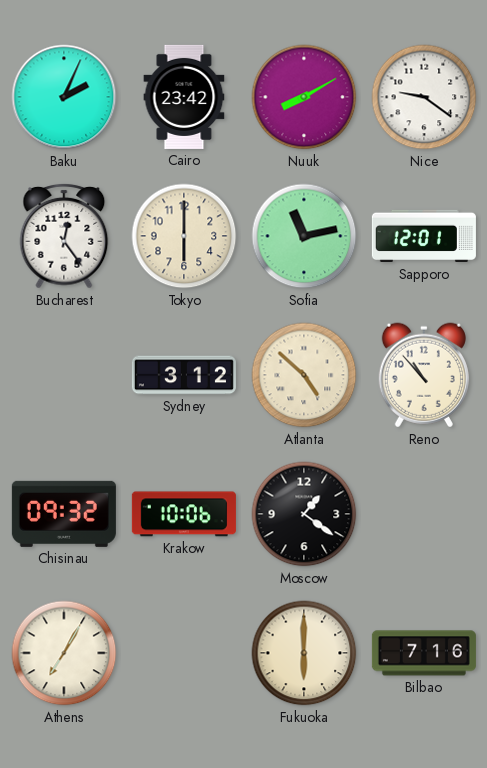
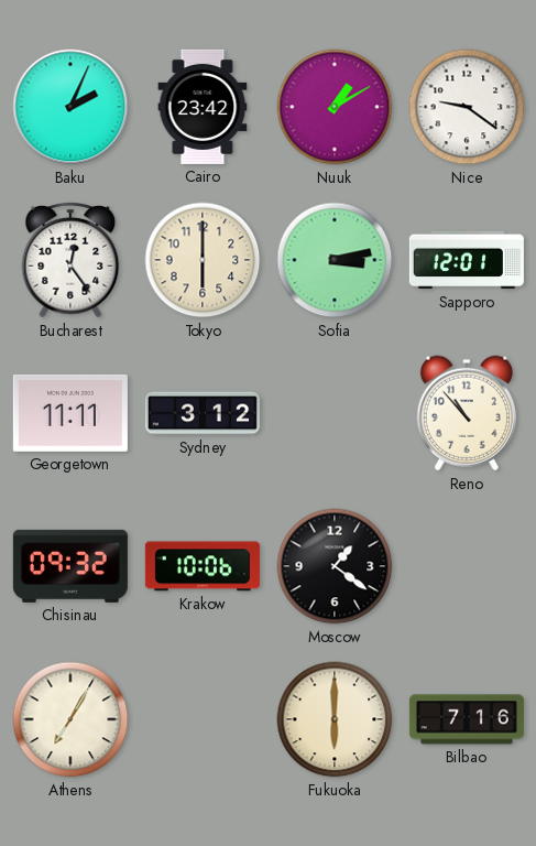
Nuuk: 8:10 -> 1:10
Sofia: 11:13 -> 3:13
Georgetown: none -> 11:11
Atlanta: 4:52 -> none
